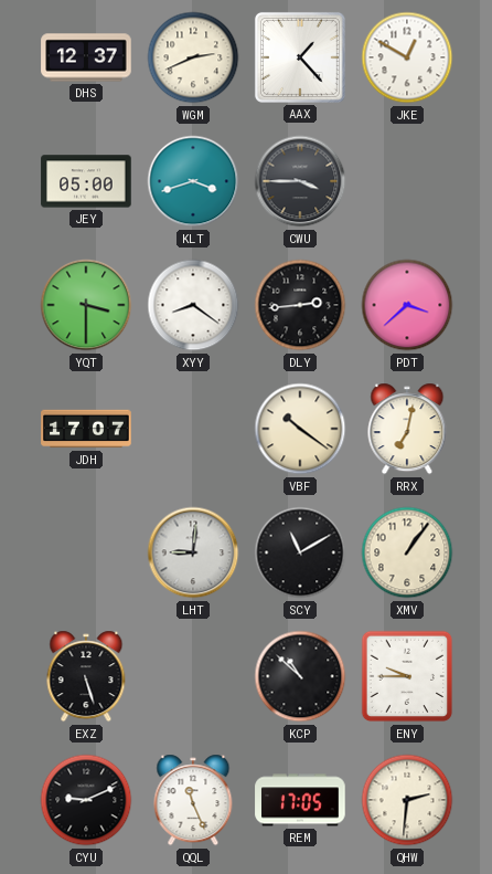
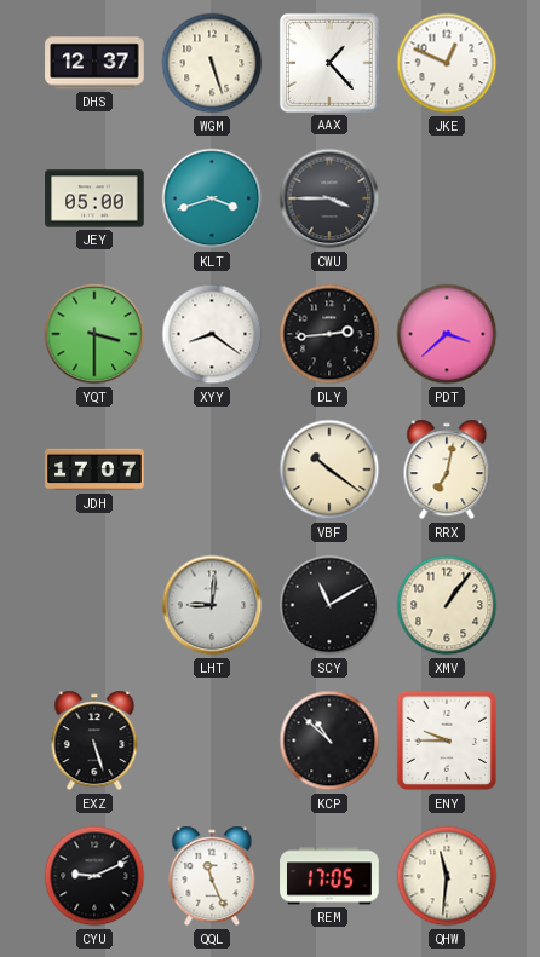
WGM: 2:41 -> 5:27
JKE: 12:50 -> 12:49
QHW: 2:31 -> 11:31
